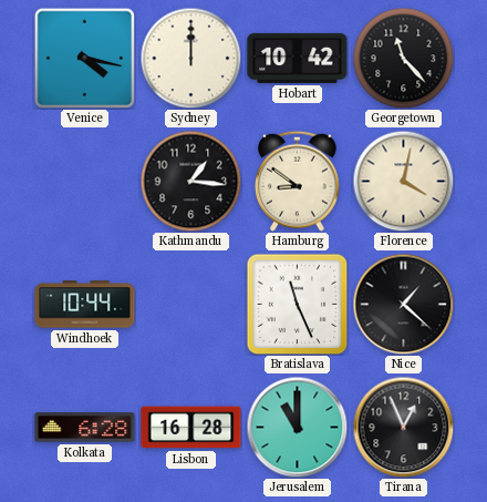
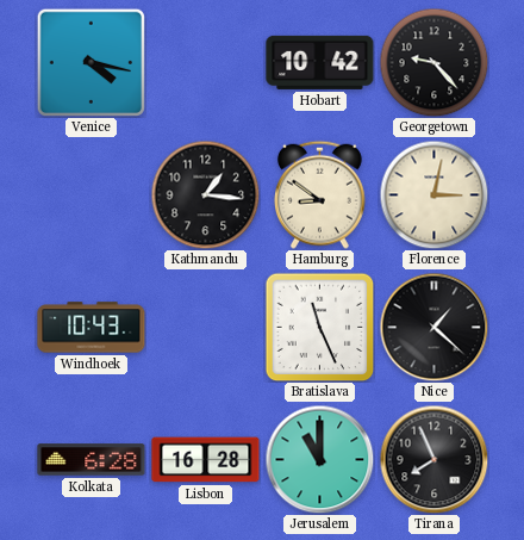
Sydney: 12:00 -> none
Georgetown: 11:23 -> 9:23
Florence: 4:02 -> 3:02
Windhoek: 10:44 -> 10:43
Tirana: 12:56 -> 7:56
